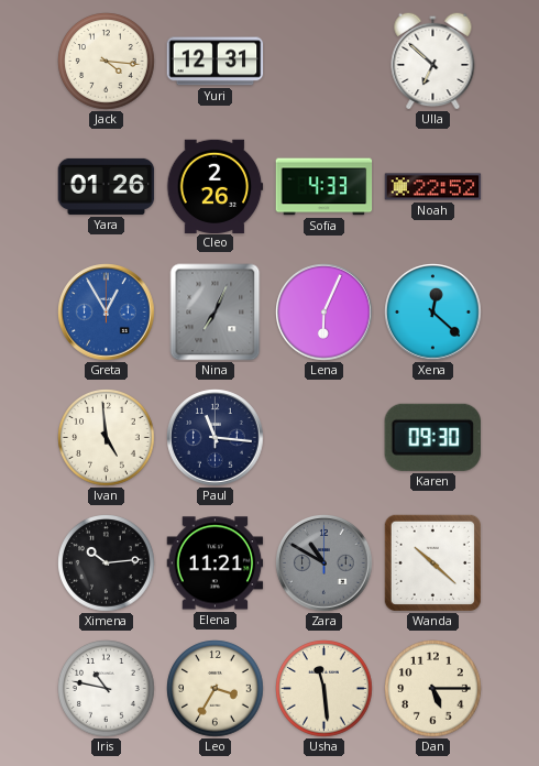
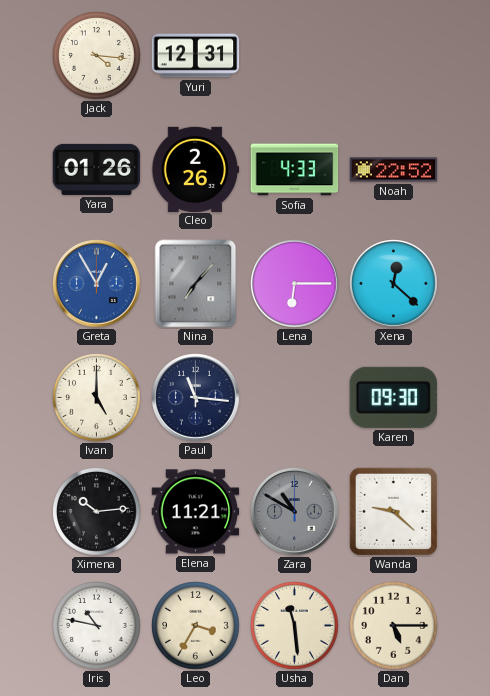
Ulla: 6:52 -> none
Nina: 7:04 -> 7:07
Lena: 6:04 -> 6:15
Ivan: 4:59 -> 5:00
Wanda: 10:22 -> 9:22
